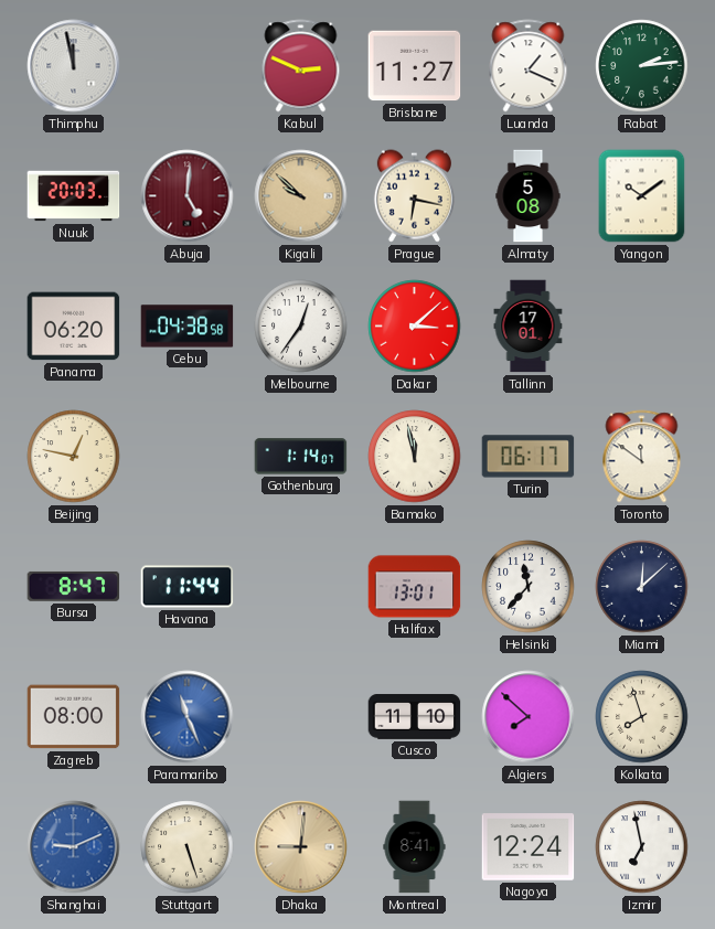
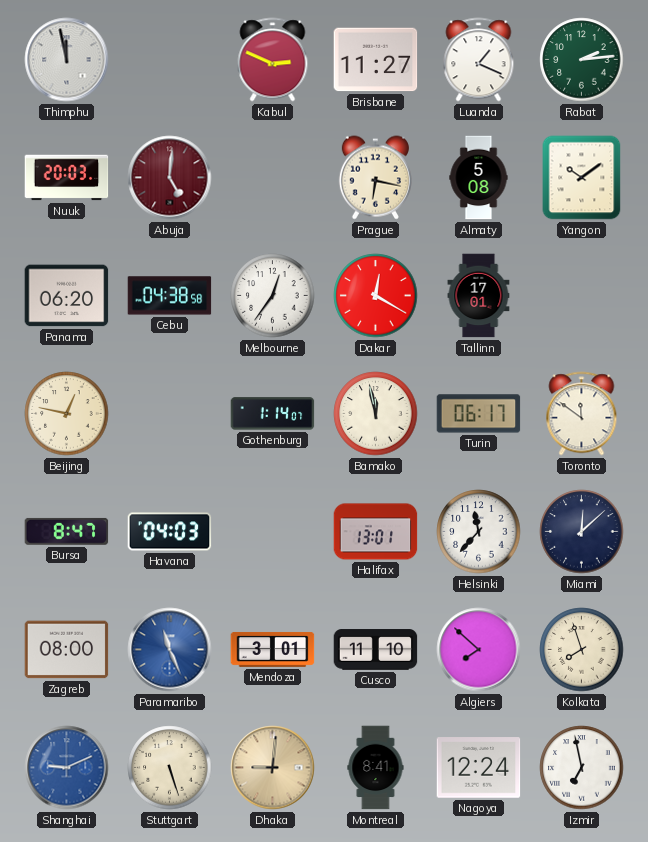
Kigali: 9:52 -> none
Dakar: 3:08 -> 12:20
Havana: 11:44 -> 04:03
Mendoza: none -> 3:01
